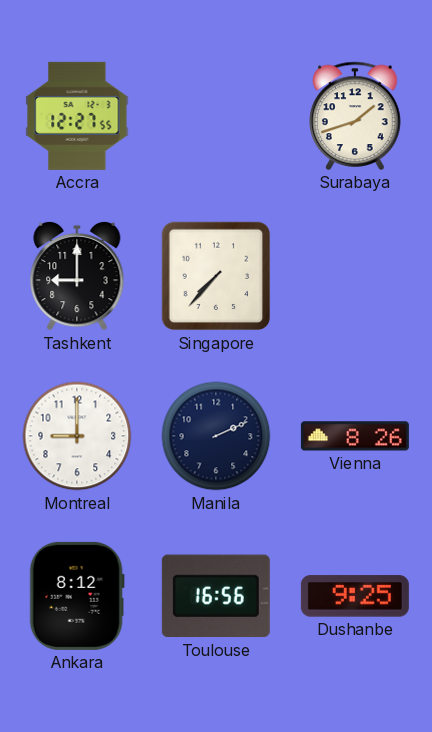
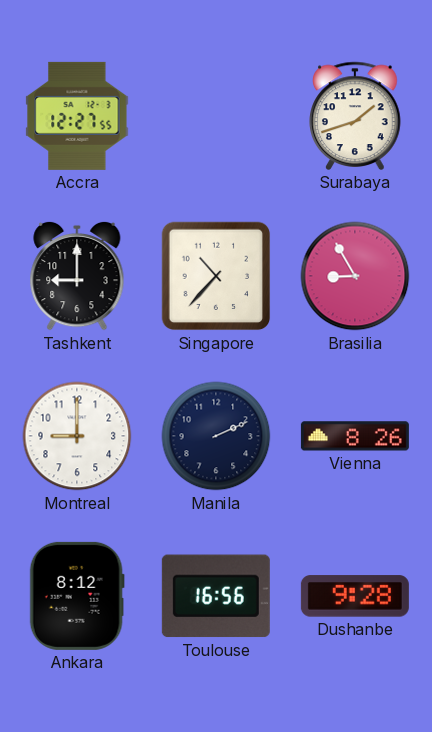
Singapore: 7:37 -> 10:37
Brasilia: none -> 8:55
Dushanbe: 9:25 -> 9:28
